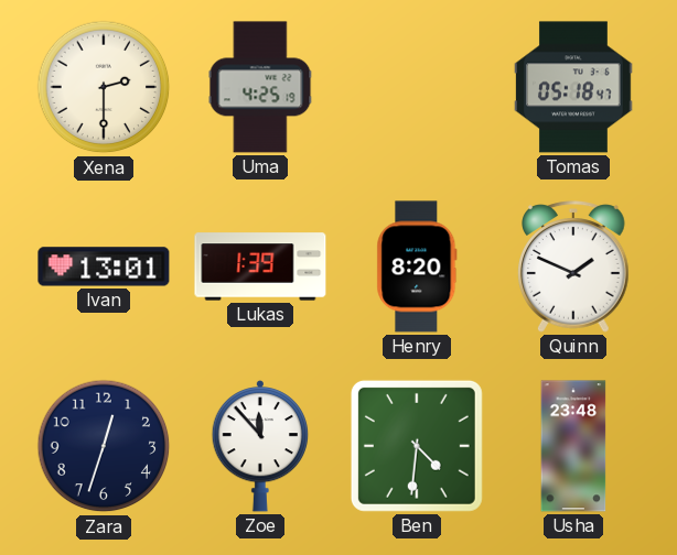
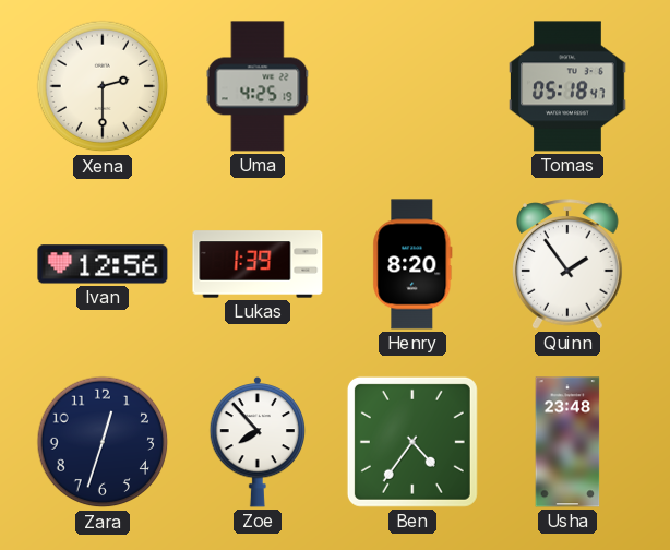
Ivan: 13:01 -> 12:56
Quinn: 1:49 -> 1:54
Zoe: 11:53 -> 7:53
Ben: 4:31 -> 4:36
